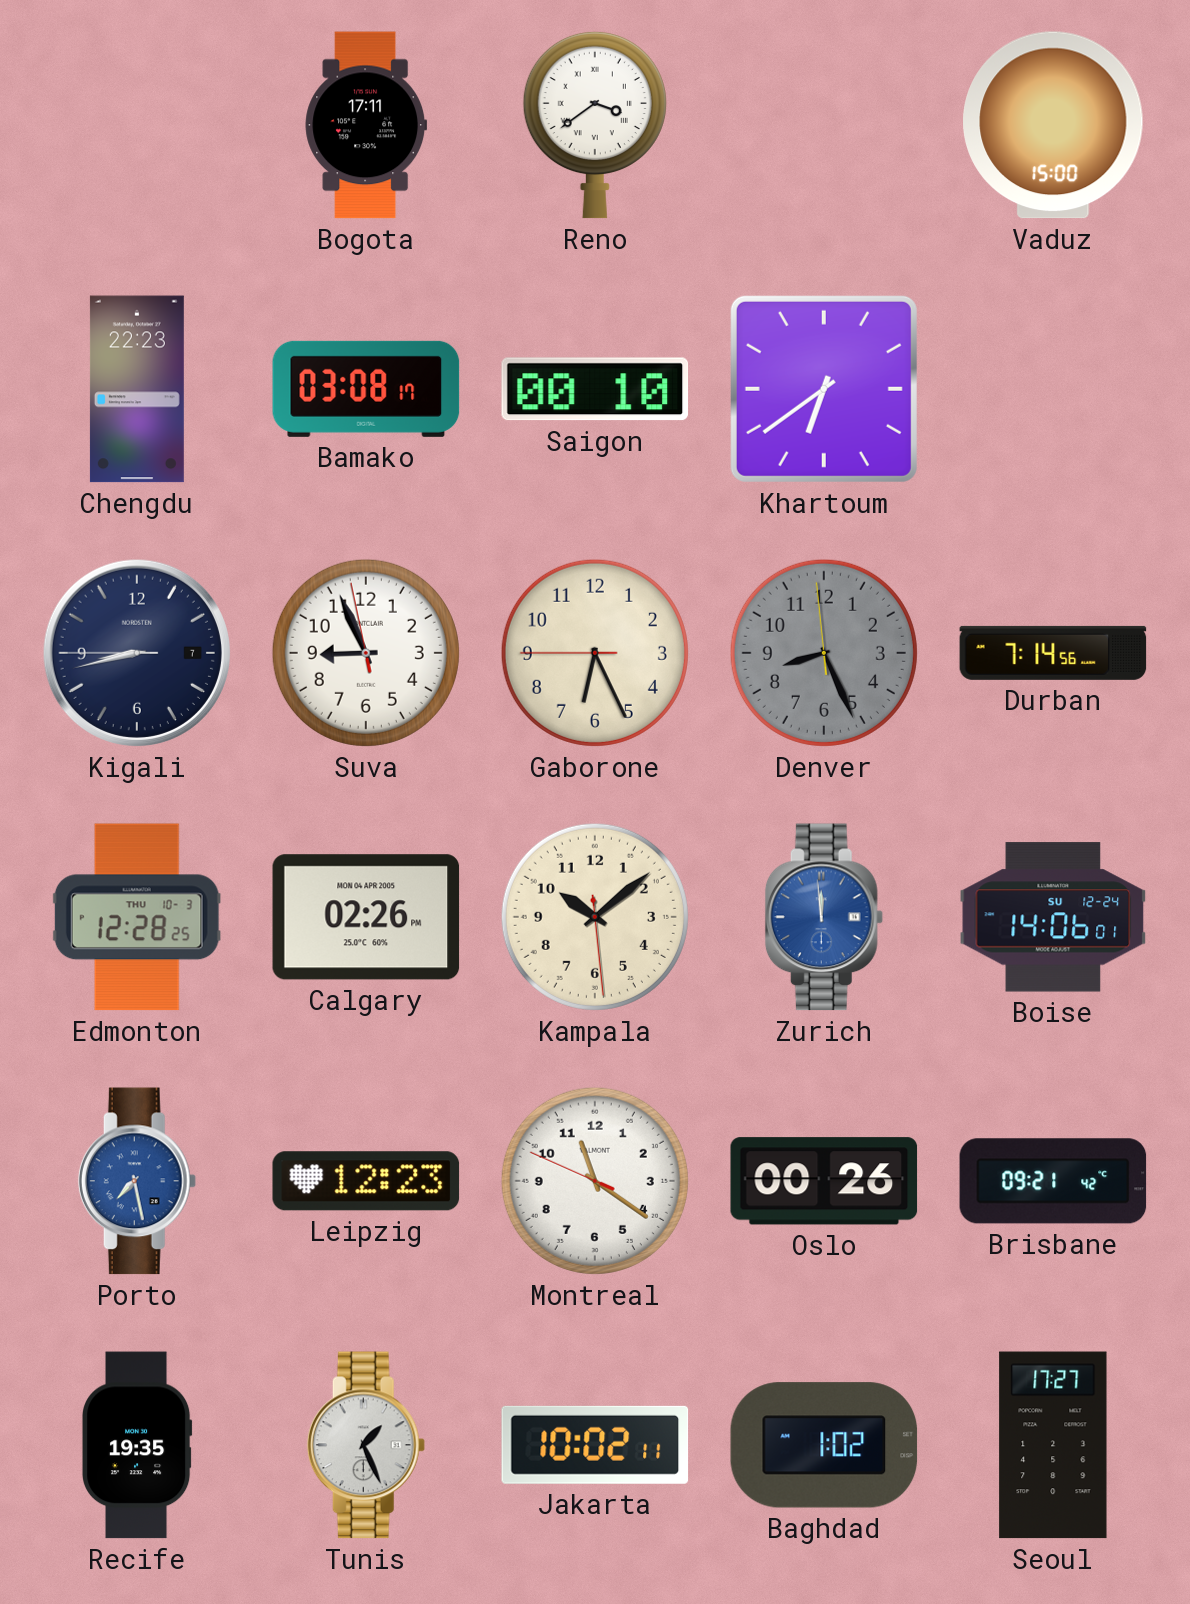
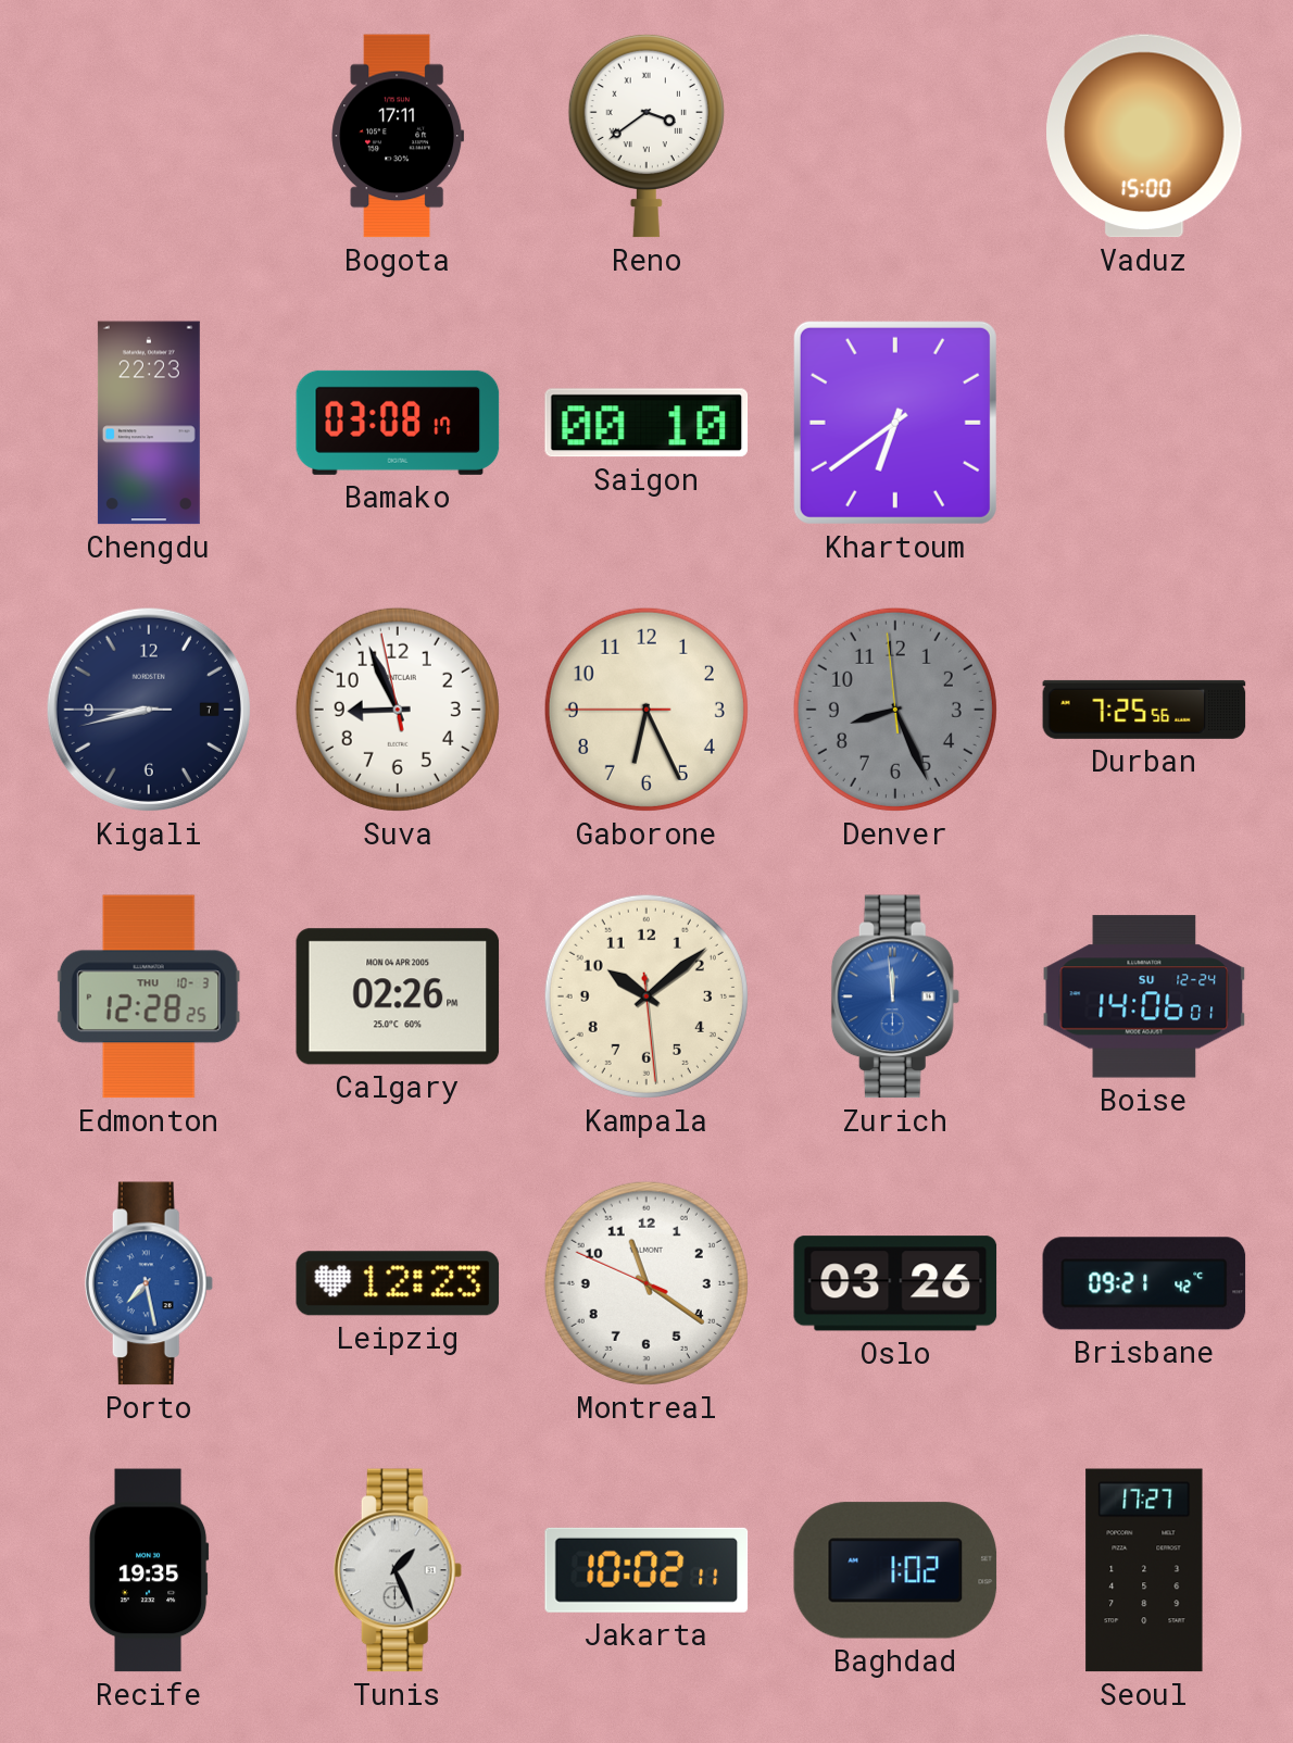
Durban: 7:14 -> 7:25
Oslo: 00:26 -> 03:26
